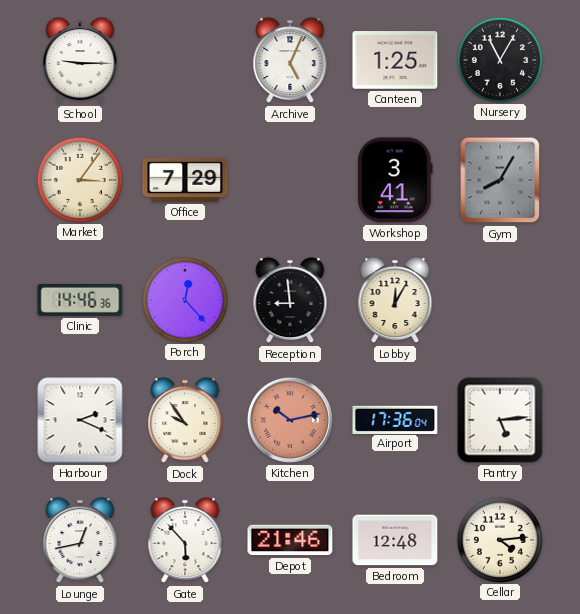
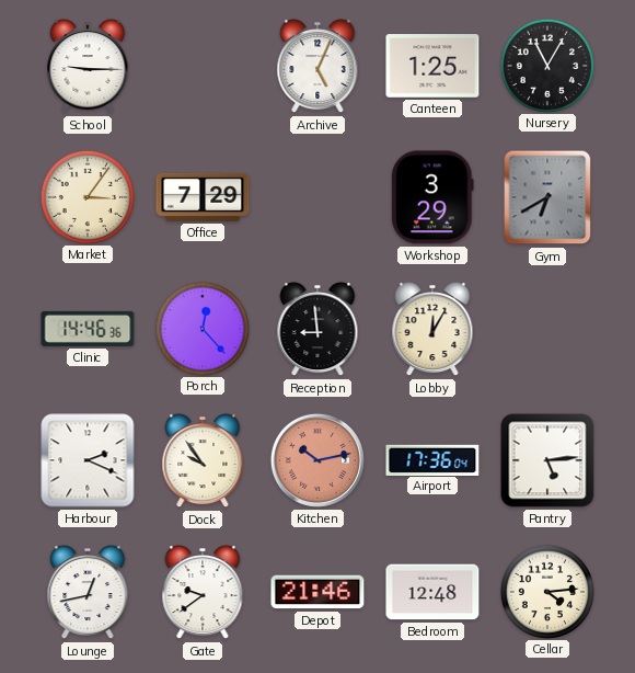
Workshop: 3:41 -> 3:29
Gym: 8:05 -> 6:40
Gate: 5:53 -> 9:39
